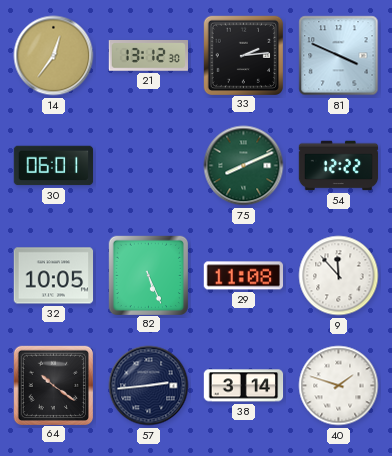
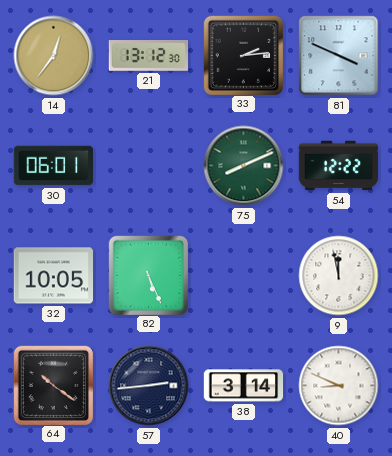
29: 11:08 -> none
9: 11:53 -> 11:58
40: 1:48 -> 8:49
